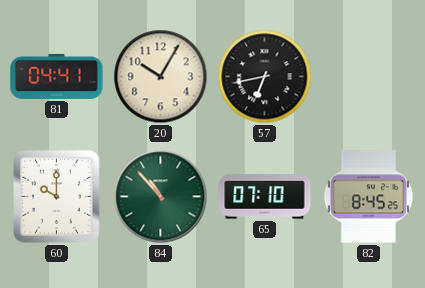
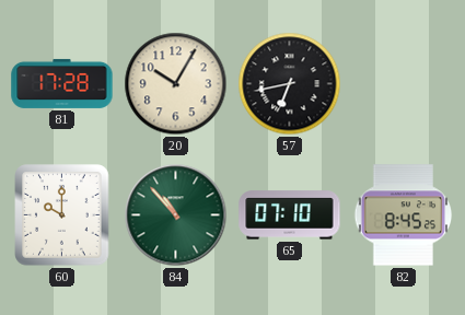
81: 04:41 -> 17:28
